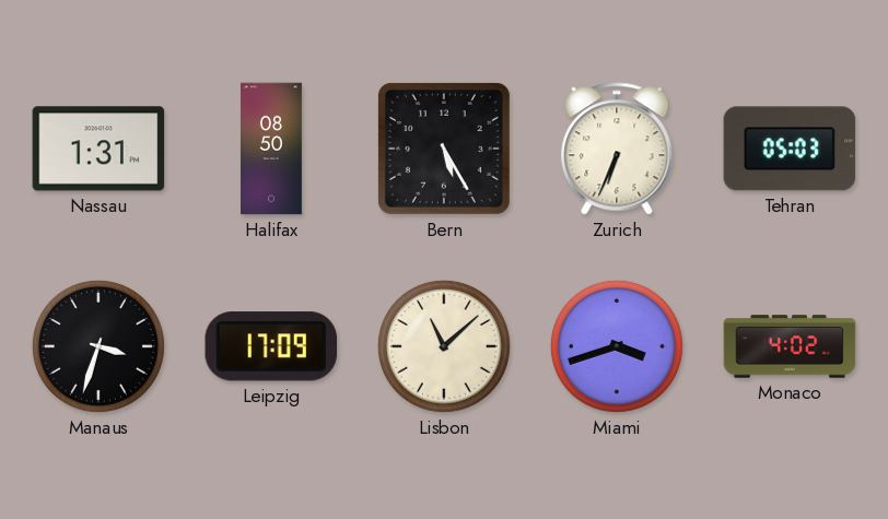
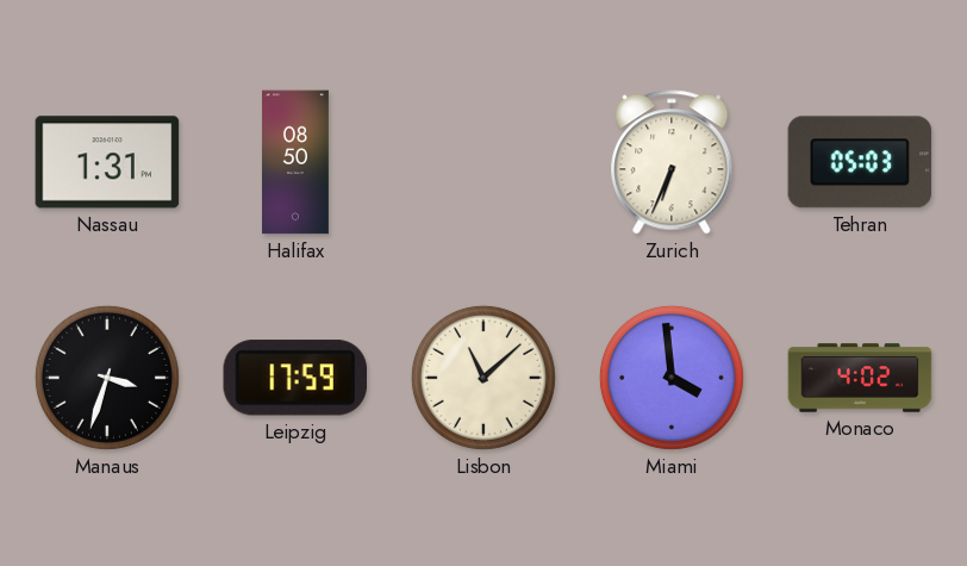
Bern: 5:25 -> none
Leipzig: 17:09 -> 17:59
Miami: 3:42 -> 3:59
